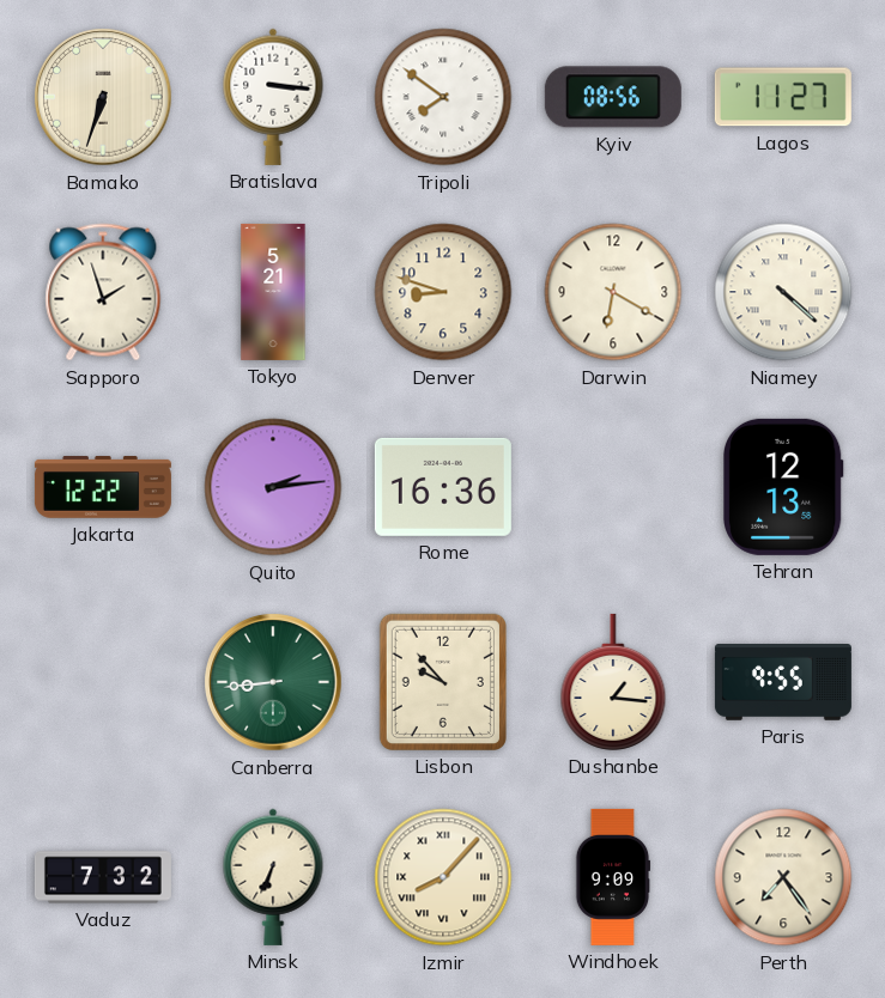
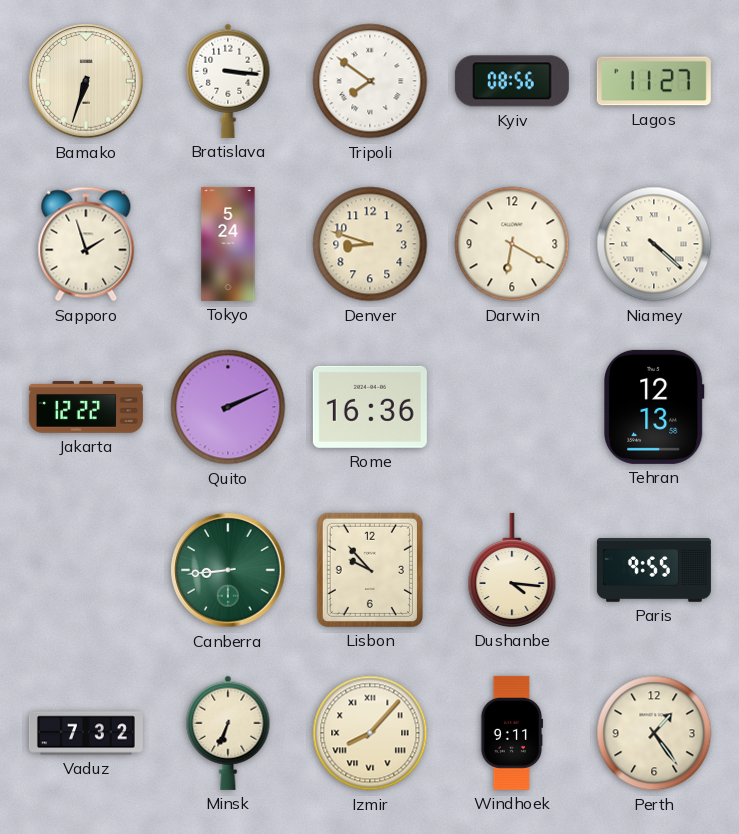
Tokyo: 5:21 -> 5:24
Quito: 2:14 -> 2:11
Dushanbe: 1:16 -> 4:16
Windhoek: 9:09 -> 9:11
Perth: 7:24 -> 1:24
